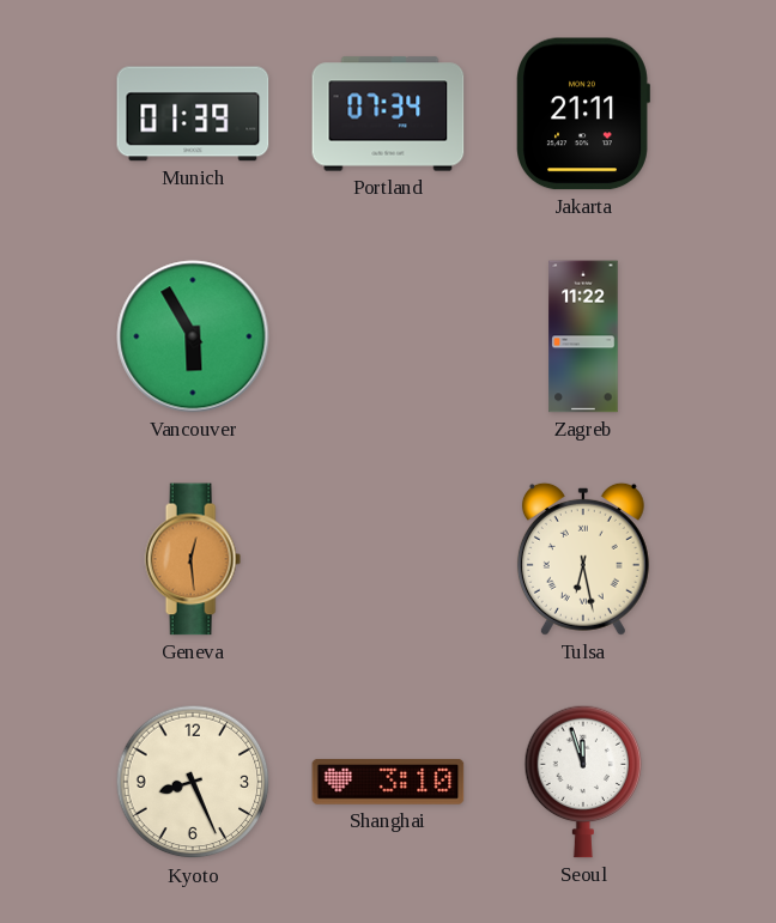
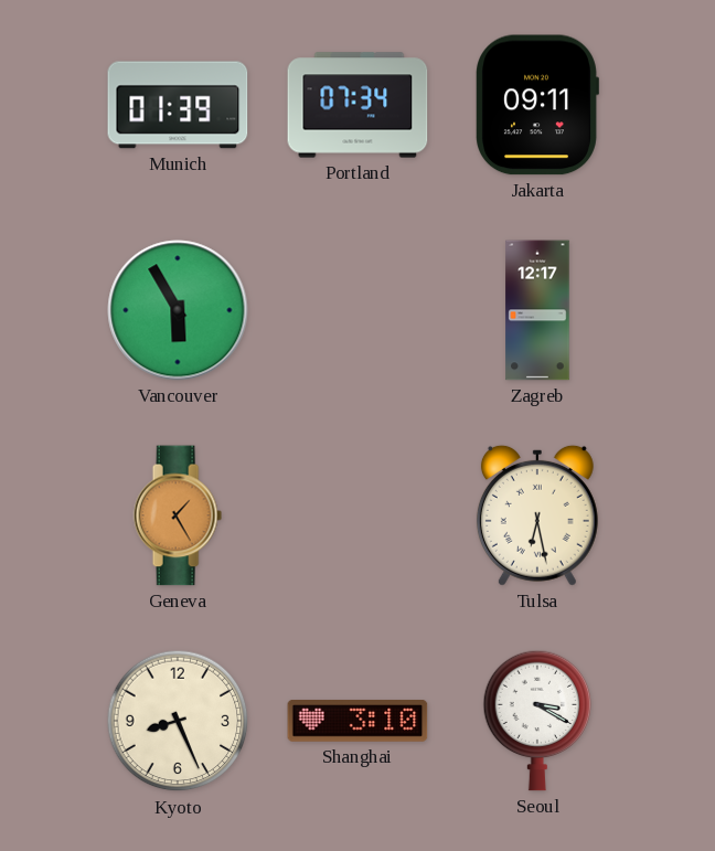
Jakarta: 21:11 -> 09:11
Zagreb: 11:22 -> 12:17
Geneva: 12:29 -> 1:25
Seoul: 11:57 -> 3:20
